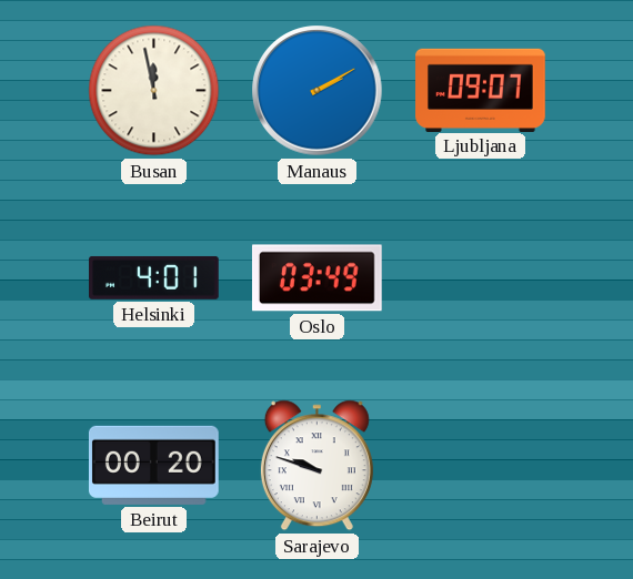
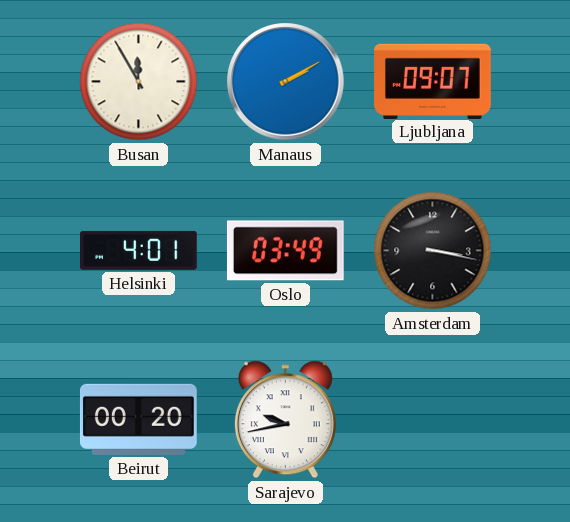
Busan: 11:58 -> 11:55
Amsterdam: none -> 3:17
Sarajevo: 9:48 -> 9:43
